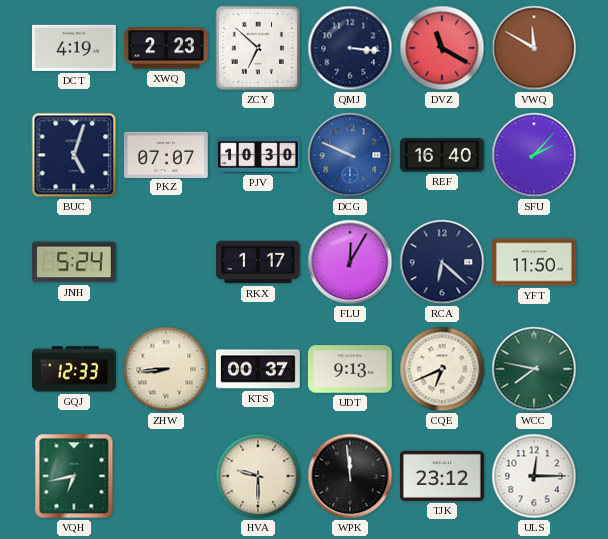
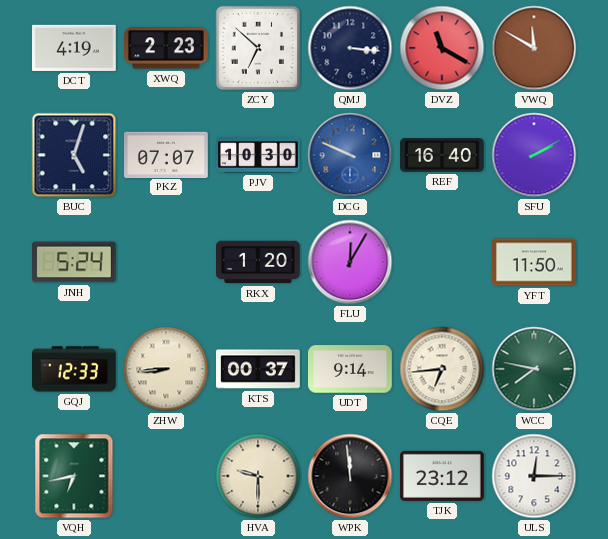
SFU: 2:07 -> 2:10
RKX: 1:17 -> 1:20
RCA: 6:22 -> none
UDT: 9:13 -> 9:14
CQE: 6:41 -> 6:44
